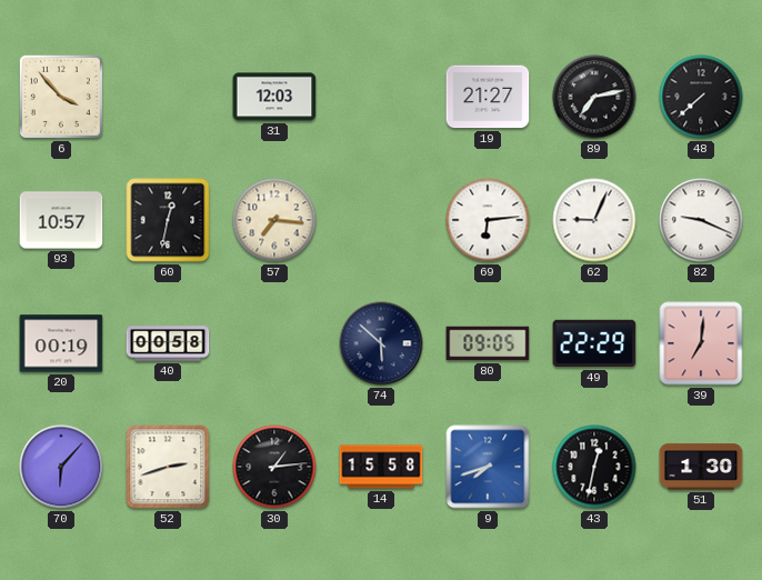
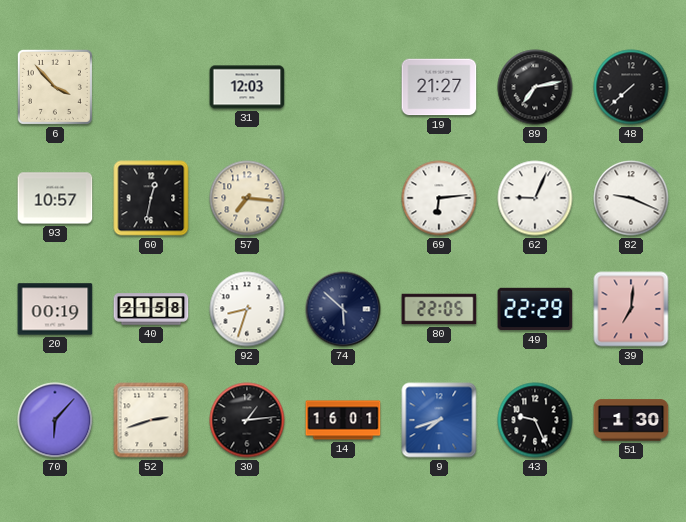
40: 00:58 -> 21:58
92: none -> 8:33
80: 09:05 -> 22:05
14: 15:58 -> 16:01
43: 12:32 -> 9:26
